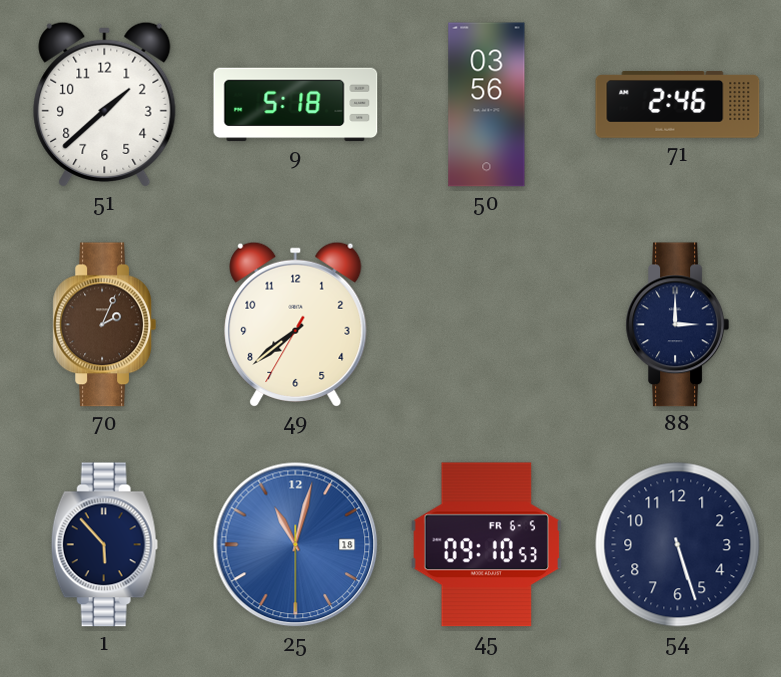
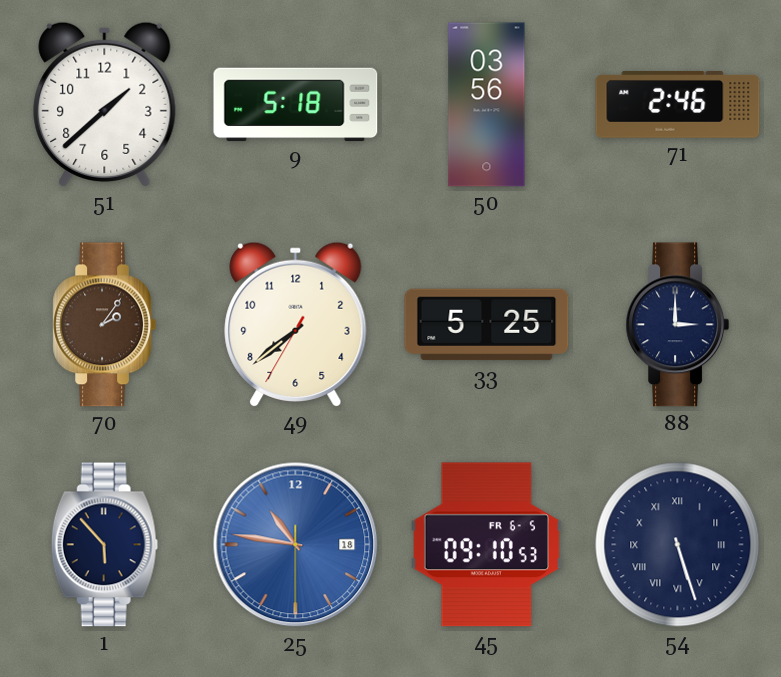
70: 2:04 -> 2:06
33: none -> 5:25
25: 11:02 -> 10:46
54 numerals: Arabic -> Roman
